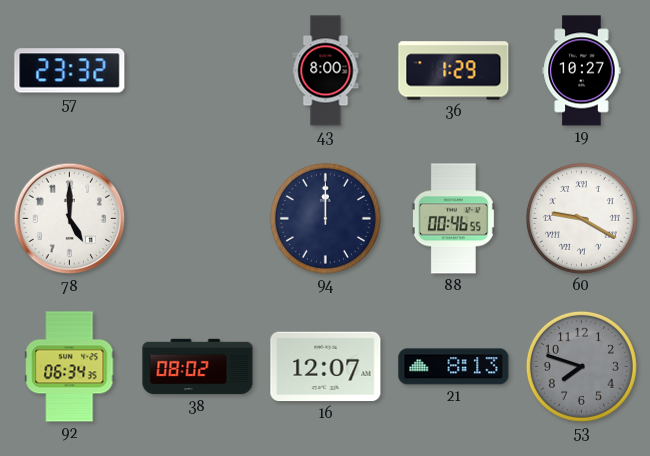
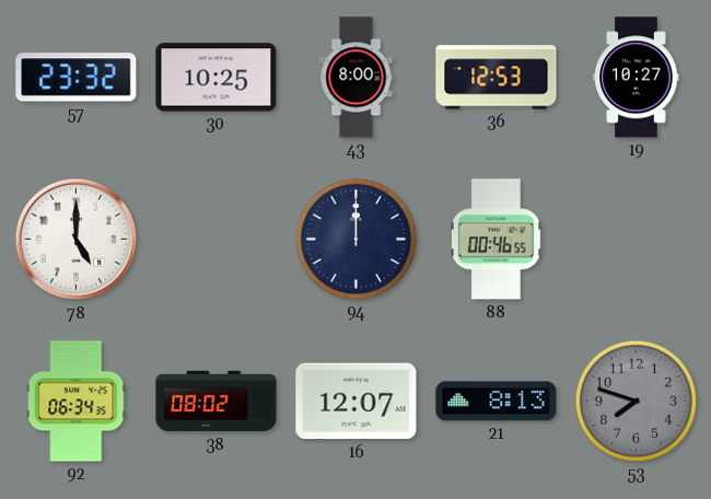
30: none -> 10:25
36: 1:29 -> 12:53
60: 9:20 -> none
